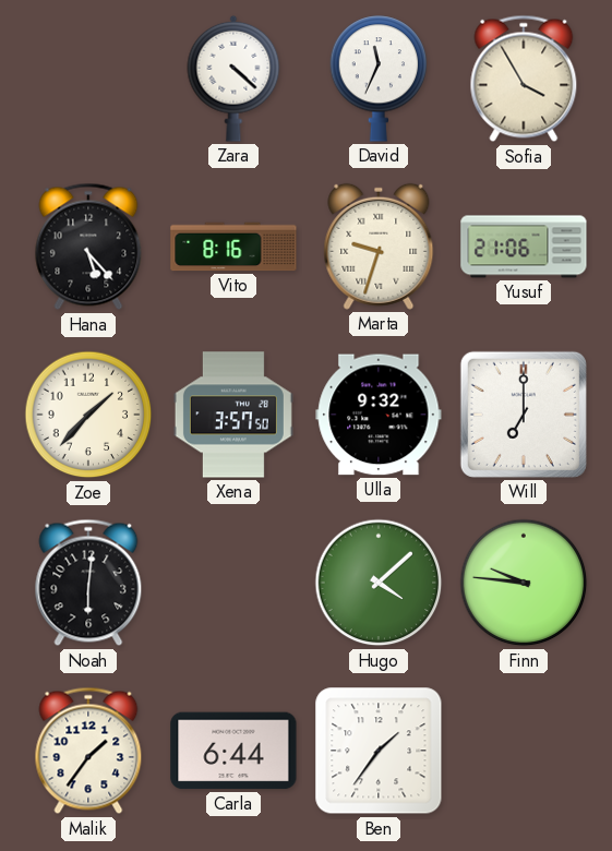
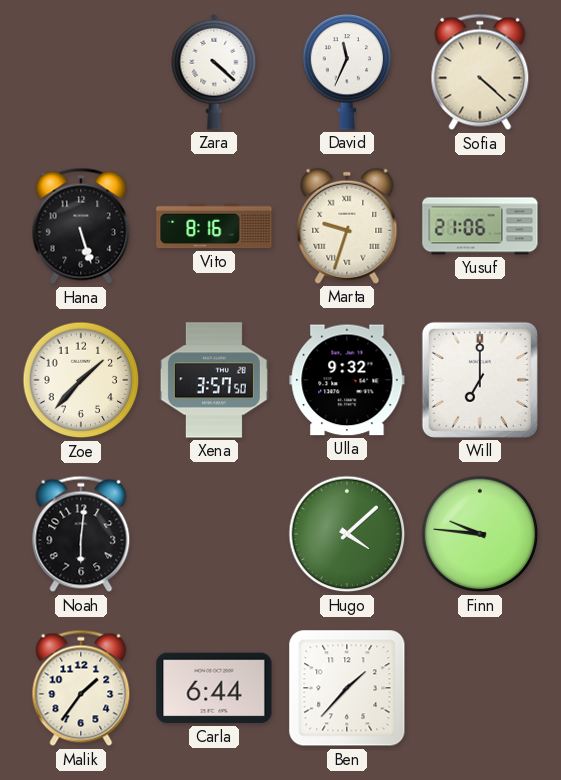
Sofia: 3:55 -> 4:22
Hana: 5:23 -> 5:27
Ben: 1:36 -> 1:37
